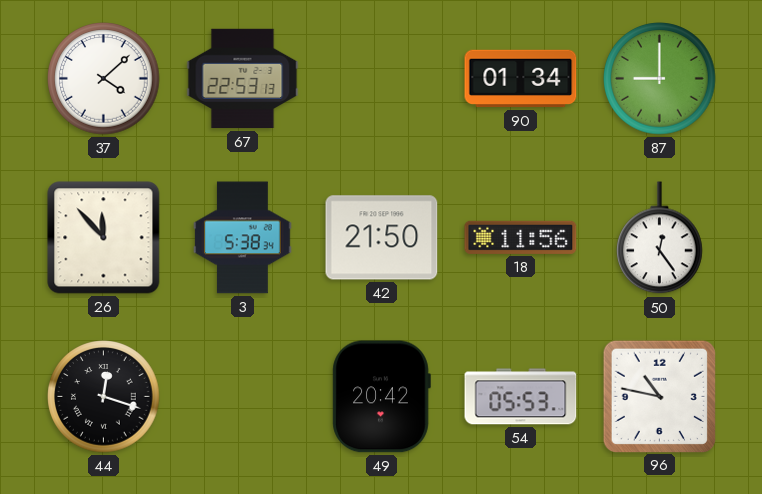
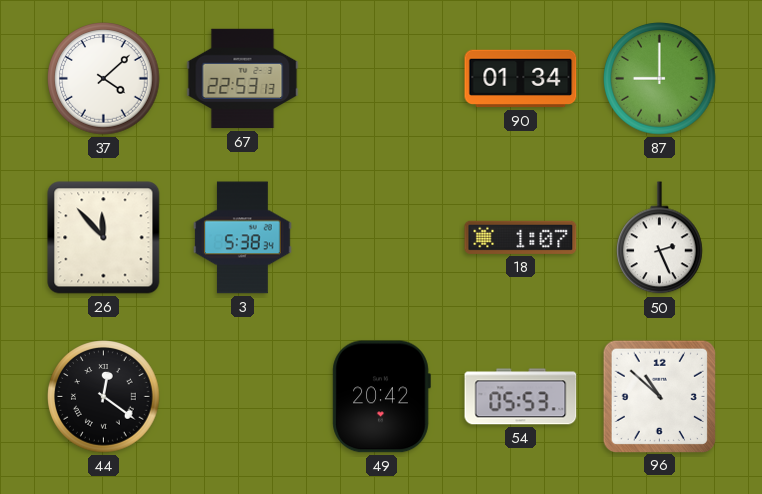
42: 21:50 -> none
18: 11:56 -> 1:07
50: 12:24 -> 2:26
44: 12:18 -> 12:21
96: 10:47 -> 10:52
